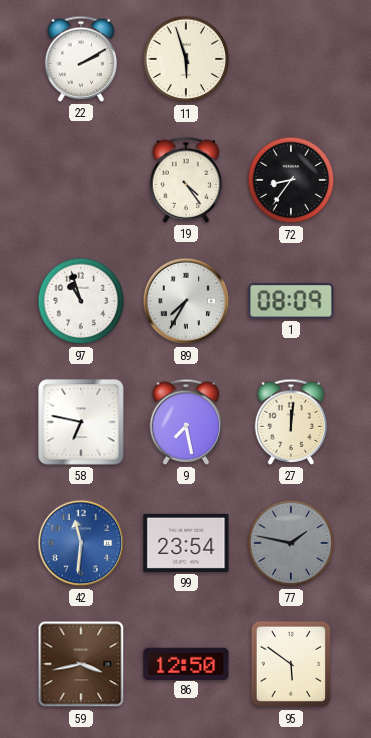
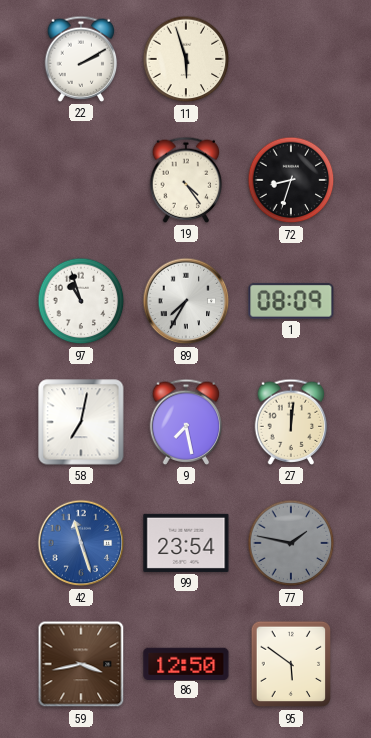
72: 8:36 -> 8:33
58: 6:47 -> 7:02
42: 11:31 -> 11:27
